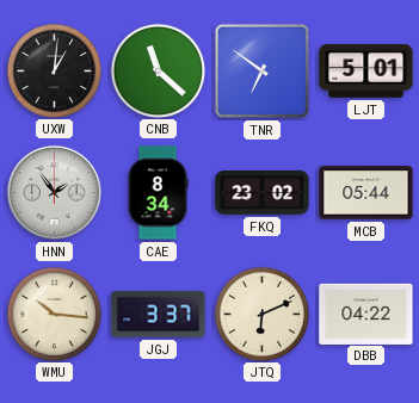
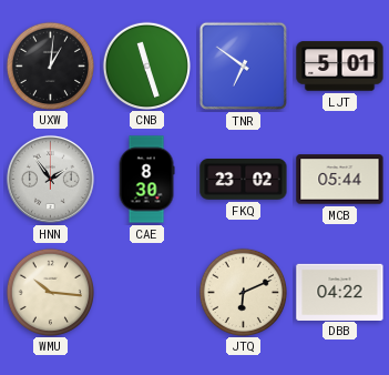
CNB: 11:22 -> 11:27
CAE: 8:34 -> 8:30
JGJ: 3:37 -> none
